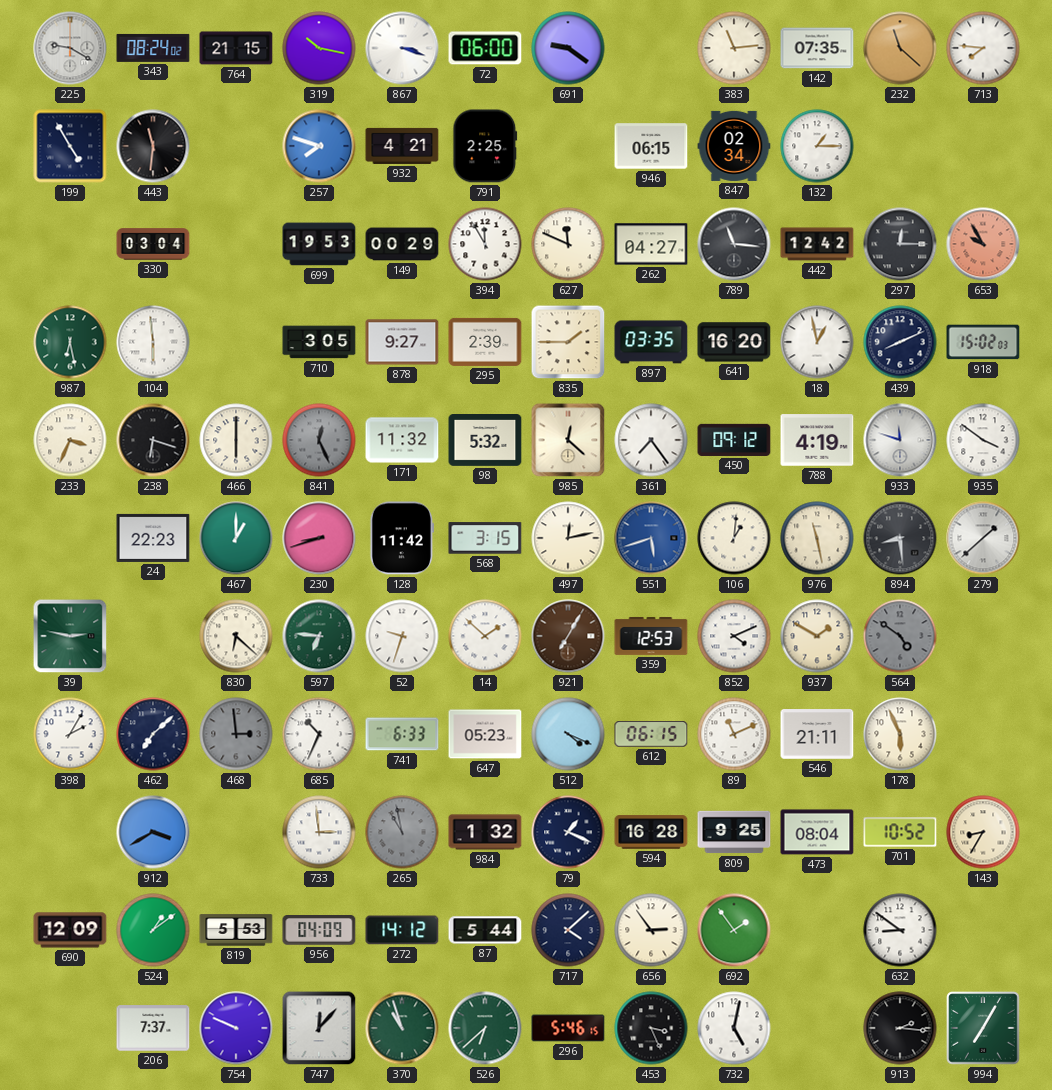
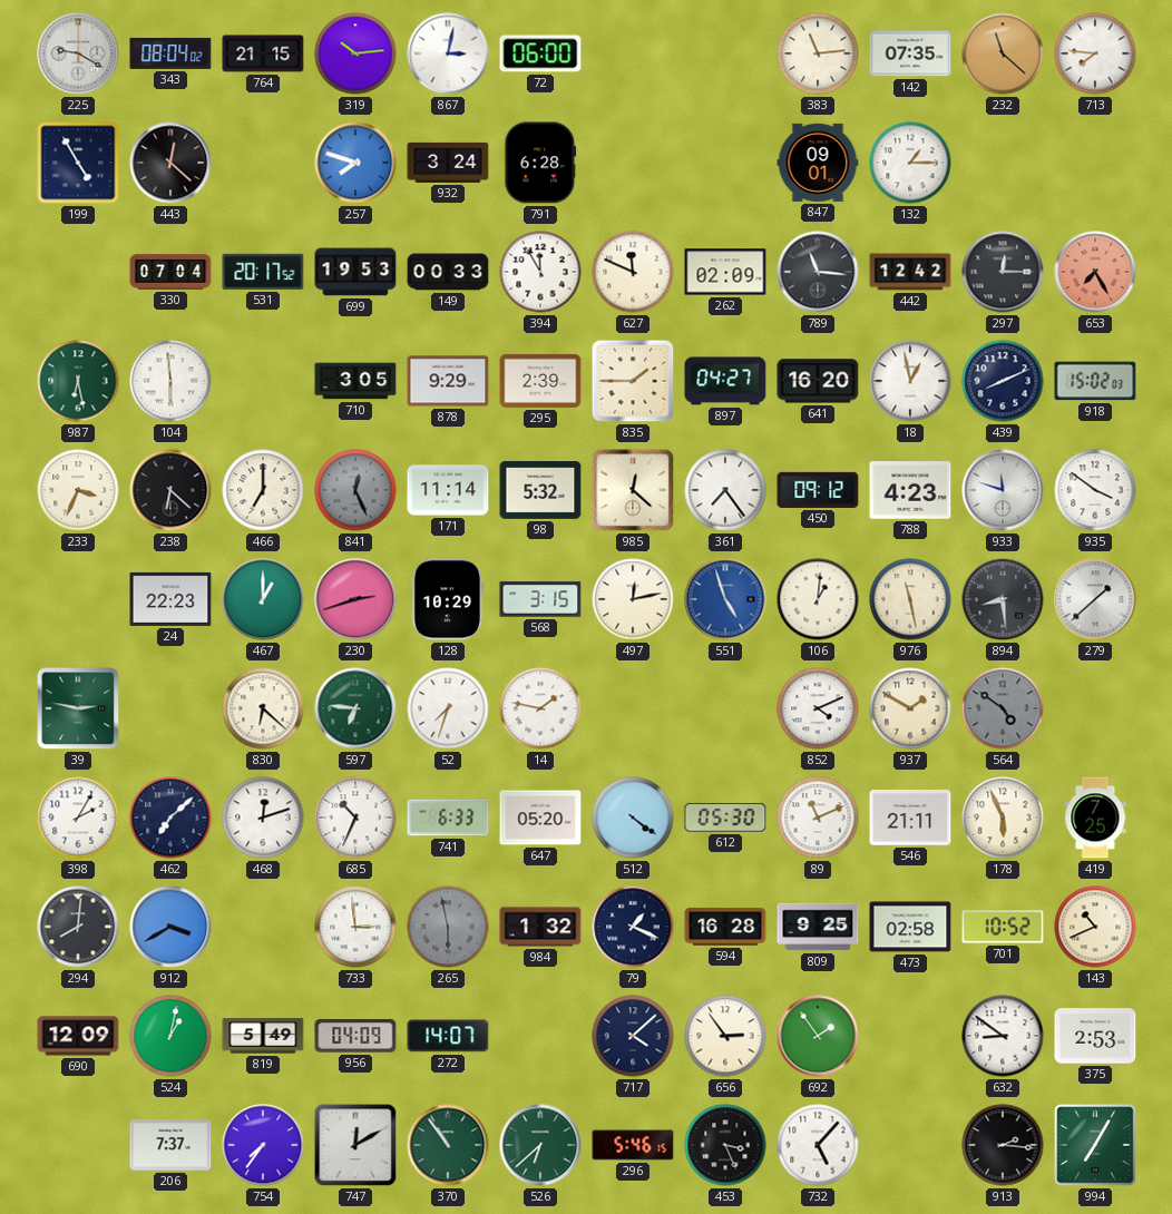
343: 08:24 -> 08:04
319: 10:17 -> 10:14
867: 3:18 -> 3:02
691: 9:21 -> none
443: 11:31 -> 12:22
932: 4:21 -> 3:24
791: 2:25 -> 6:28
946: 06:15 -> none
847: 02:34 -> 09:01
330: 03:04 -> 07:04
531: none -> 20:17
149: 00:29 -> 00:33
262: 04:27 -> 02:09
653: 9:55 -> 7:25
878: 9:27 -> 9:29
897: 03:35 -> 04:27
238: 6:18 -> 6:22
466: 6:00 -> 7:00
171: 11:32 -> 11:14
788: 4:19 -> 4:23
230: 8:42 -> 2:42
128: 11:42 -> 10:29
551: 5:42 -> 4:57
52: 9:33 -> 7:33
14: 1:52 -> 1:47
921: 7:05 -> none
359: 12:53 -> none
468: 2:59 -> 12:12
468 dial: grey -> white
647: 05:23 -> 05:20
512: 4:19 -> 4:21
612: 06:15 -> 05:30
419: none -> 7:25
294: none -> 8:01
265: 10:58 -> 5:58
473: 08:04 -> 02:58
143: 8:35 -> 10:41
524: 1:09 -> 1:02
819: 5:53 -> 5:49
272: 14:12 -> 14:07
87: 5:44 -> none
375: none -> 2:53
754: 9:49 -> 7:36
747: 12:07 -> 12:10
370: 10:57 -> 10:54
732: 5:02 -> 5:07
